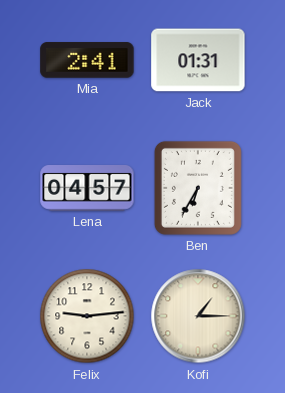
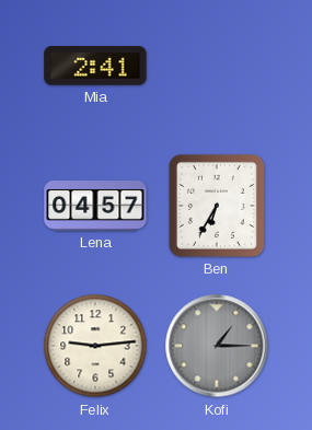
Jack: 01:31 -> none
Kofi dial: cream -> grey
